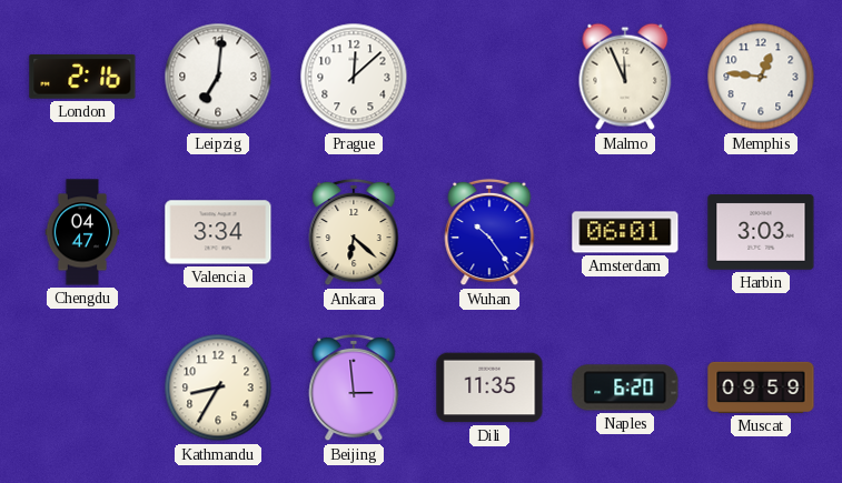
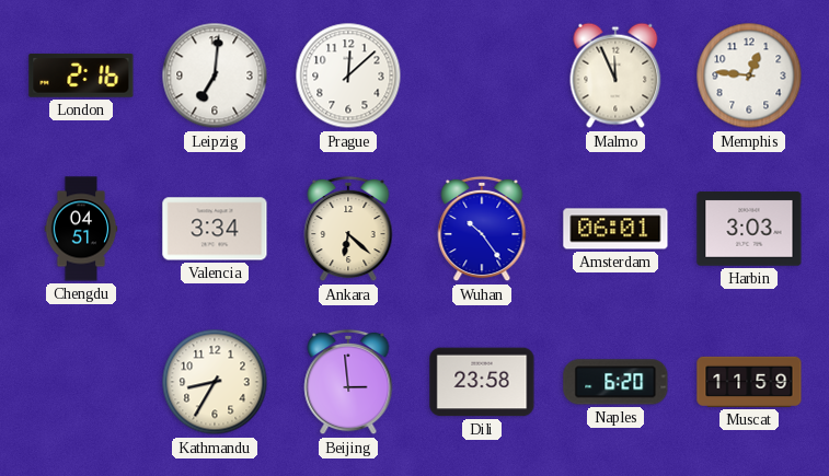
Chengdu: 04:47 -> 04:51
Dili: 11:35 -> 23:58
Muscat: 09:59 -> 11:59
